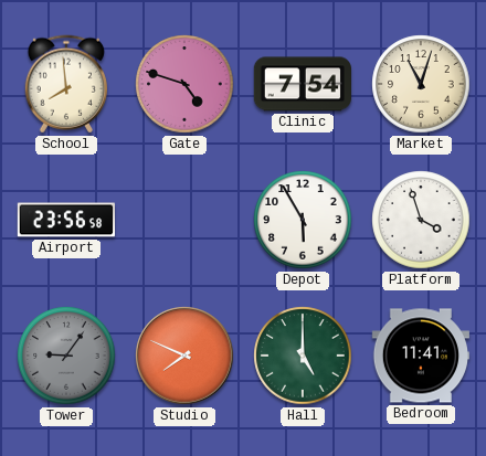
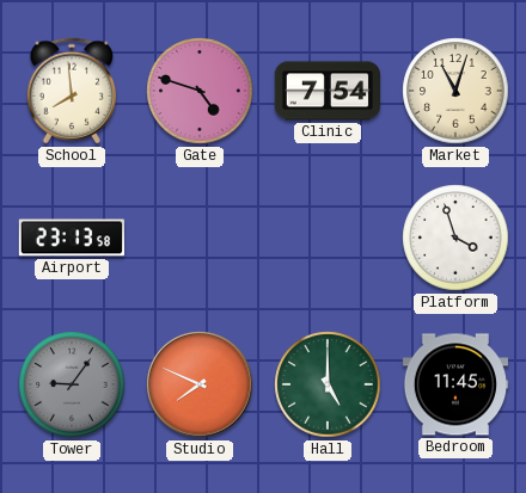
Airport: 23:56 -> 23:13
Depot: 5:55 -> none
Bedroom: 11:41 -> 11:45
